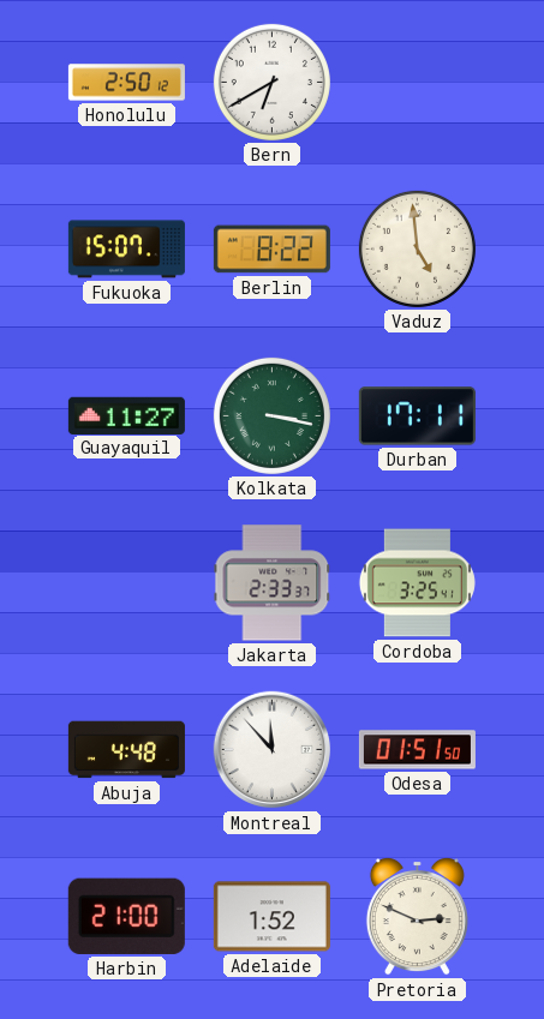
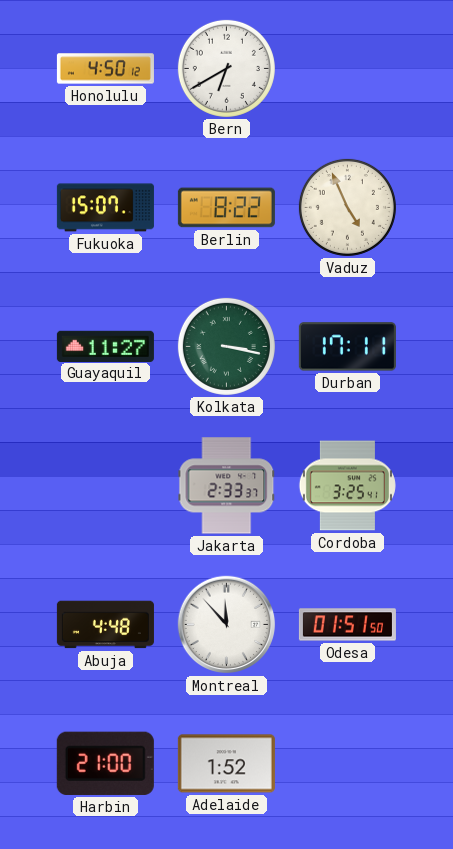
Honolulu: 2:50 -> 4:50
Vaduz: 4:59 -> 4:56
Pretoria: 2:49 -> none
